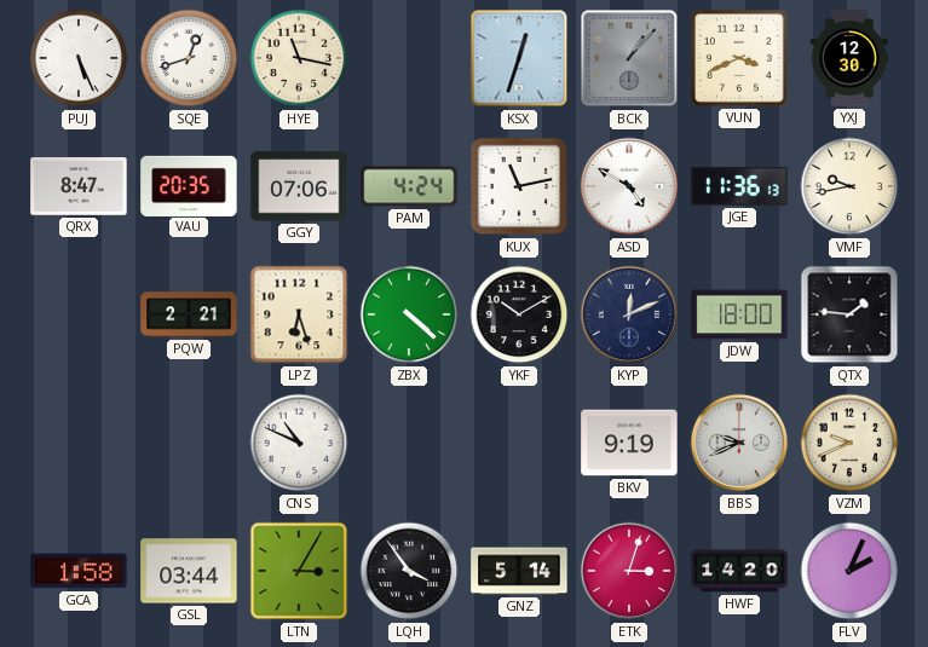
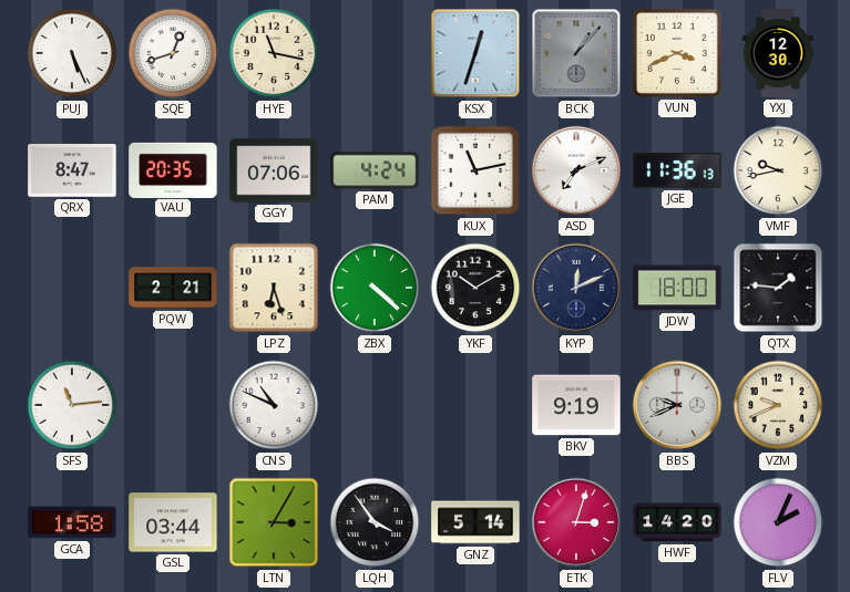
ASD: 4:50 -> 7:11
SFS: none -> 11:14
